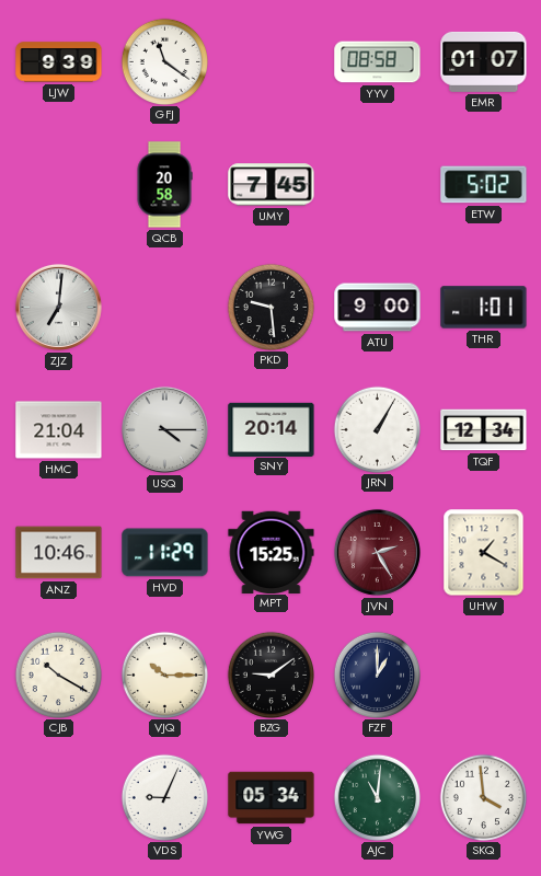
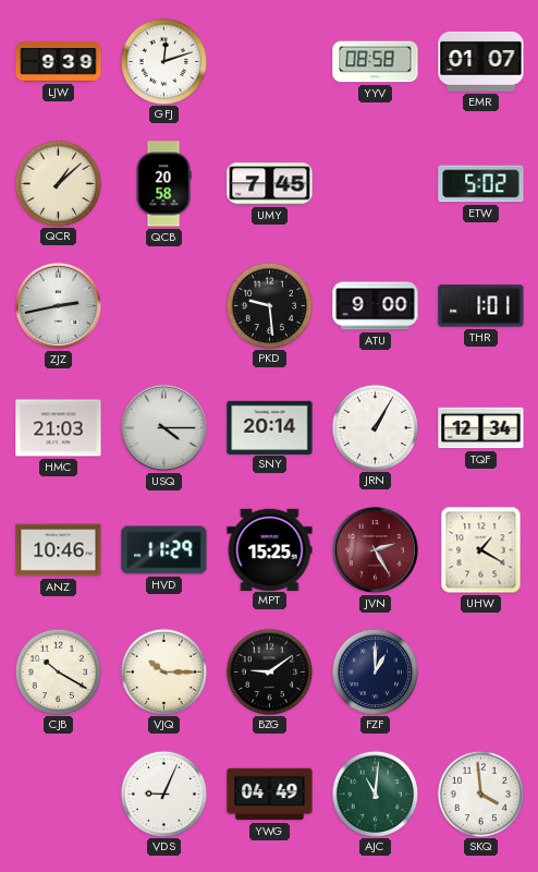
GFJ: 11:21 -> 12:12
QCR: none -> 1:08
ZJZ: 7:01 -> 2:43
HMC: 21:04 -> 21:03
YWG: 05:34 -> 04:49
